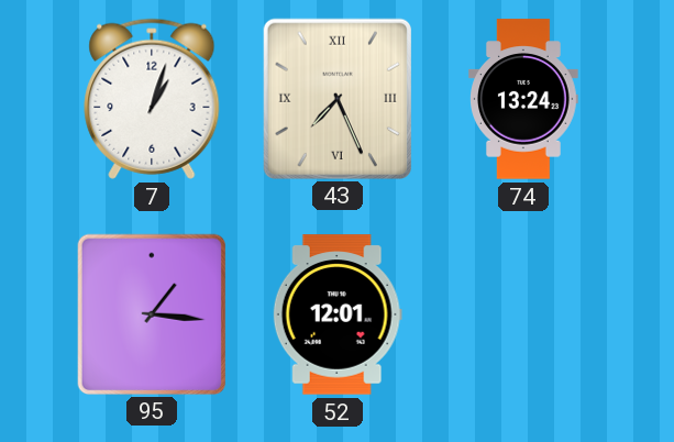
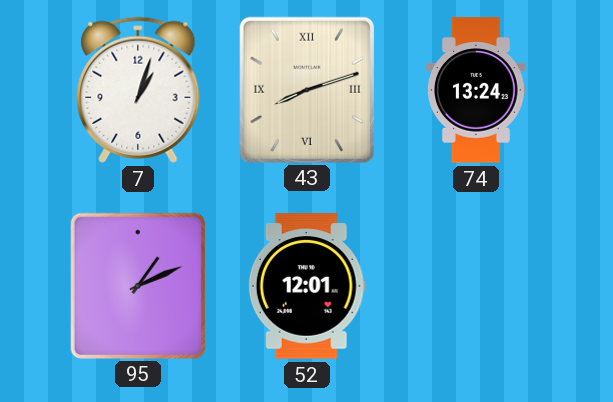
43: 7:26 -> 8:12
95: 1:16 -> 1:11
